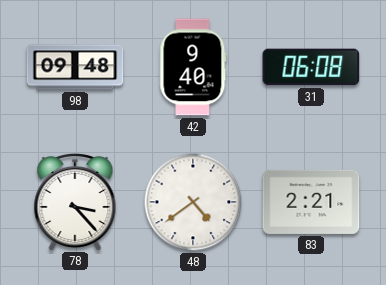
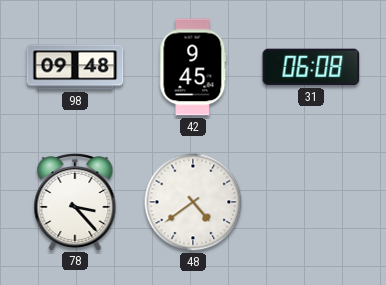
42: 9:40 -> 9:45
83: 2:21 -> none
